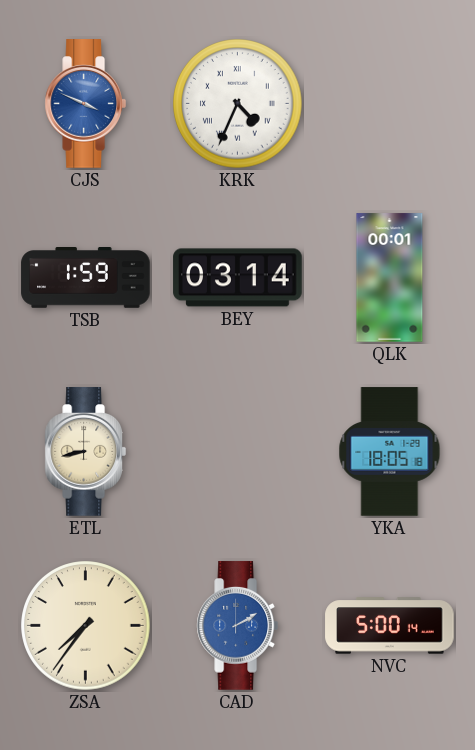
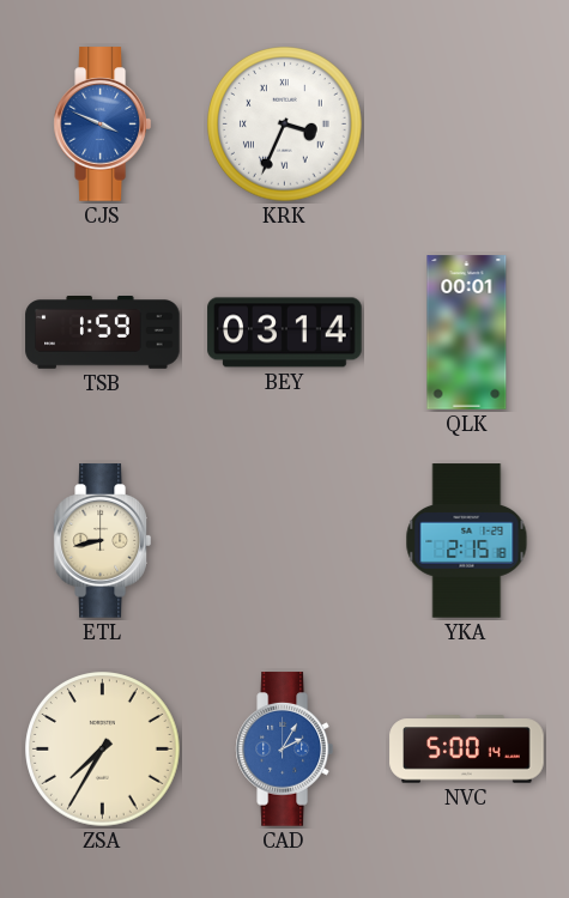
KRK: 4:34 -> 3:34
YKA: 18:05 -> 2:15
ZSA: 7:36 -> 7:35
CAD: 2:10 -> 2:05
